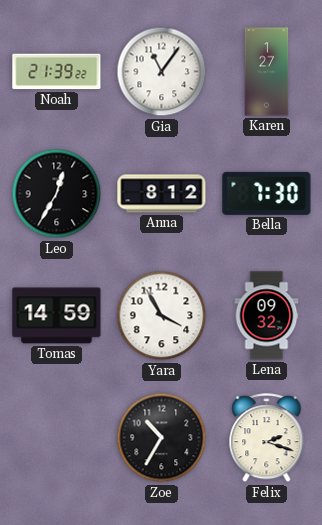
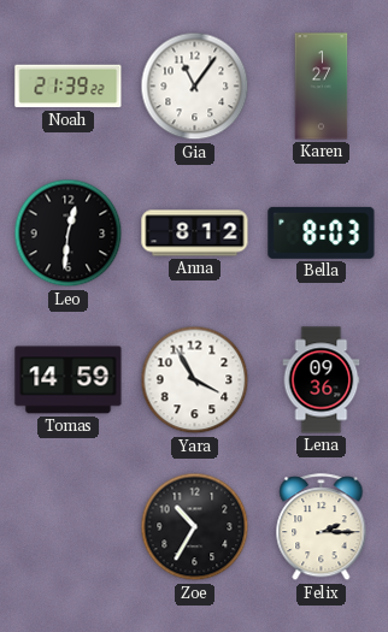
Leo: 12:35 -> 12:31
Bella: 7:30 -> 8:03
Lena: 09:32 -> 09:36
Felix: 2:18 -> 2:15
